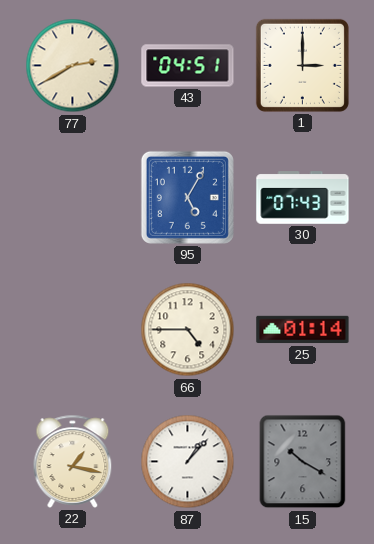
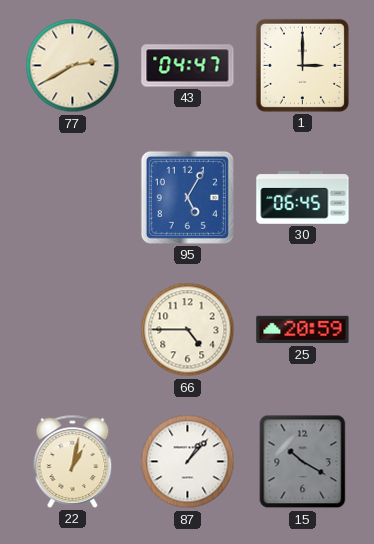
43: 04:51 -> 04:47
30: 07:43 -> 06:45
25: 01:14 -> 20:59
22: 1:17 -> 1:02
